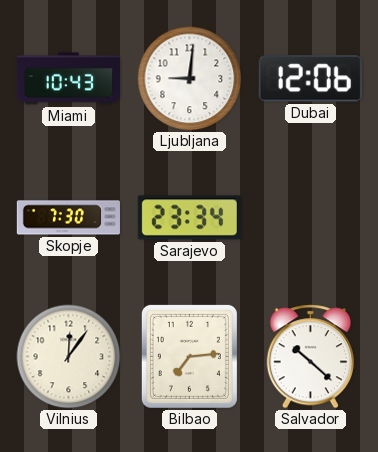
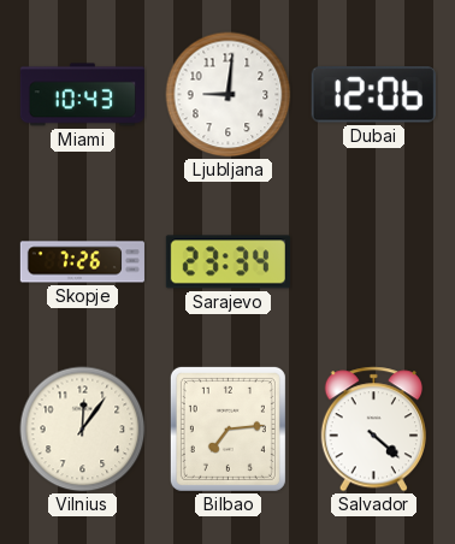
Skopje: 7:30 -> 7:26
Salvador: 10:22 -> 4:22
